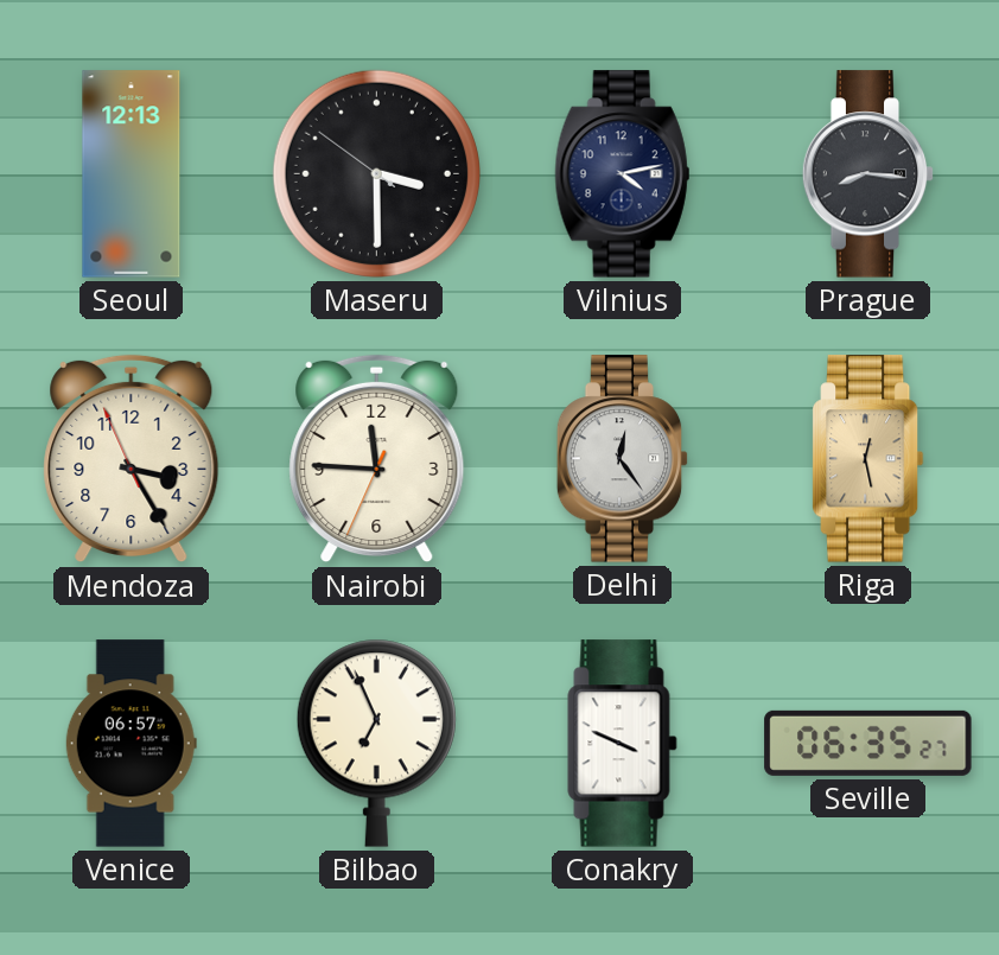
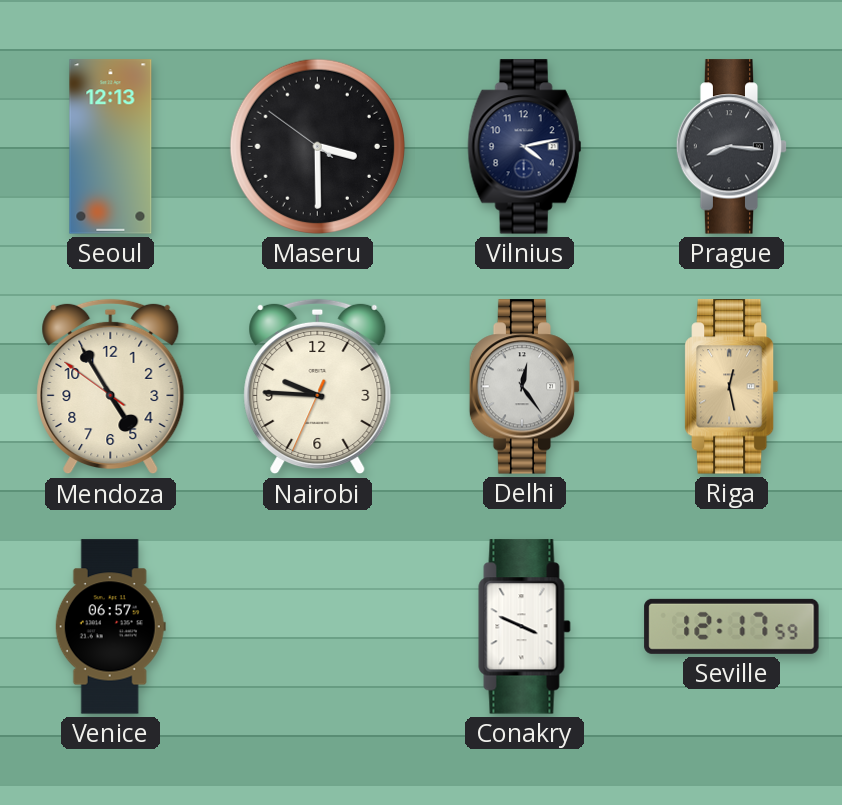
Mendoza: 3:24 -> 4:54
Nairobi: 11:45 -> 9:45
Bilbao: 6:56 -> none
Seville: 06:35 -> 12:17
